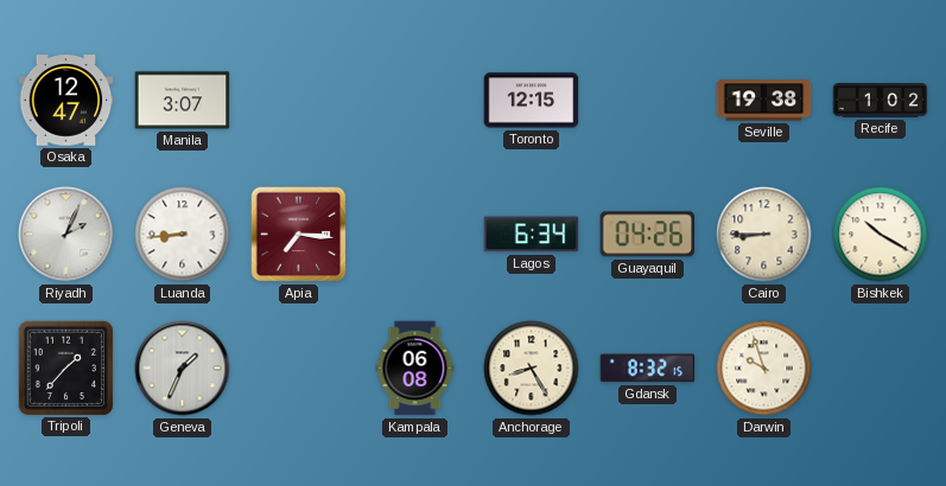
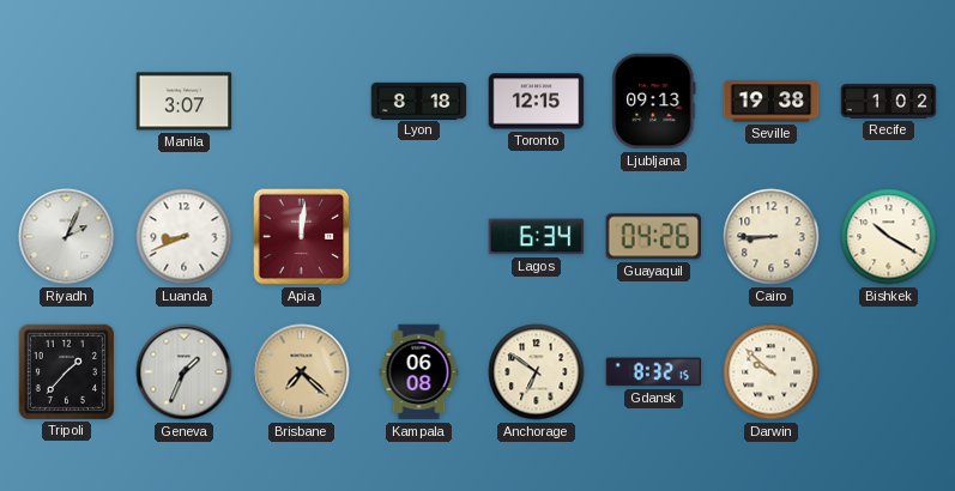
Osaka: 12:47 -> none
Lyon: none -> 8:18
Ljubljana: none -> 09:13
Luanda: 8:44 -> 8:41
Apia: 7:16 -> 12:01
Brisbane: none -> 7:22
Anchorage: 8:25 -> 6:51
Darwin: 9:57 -> 9:52
